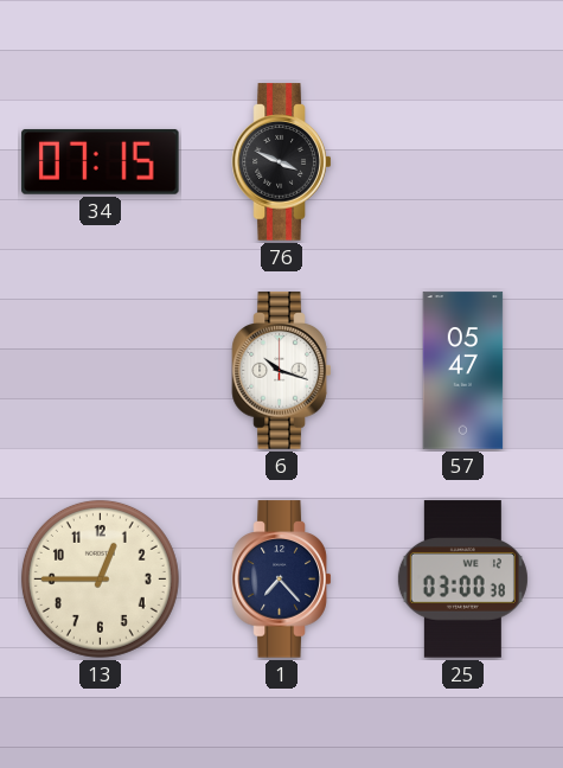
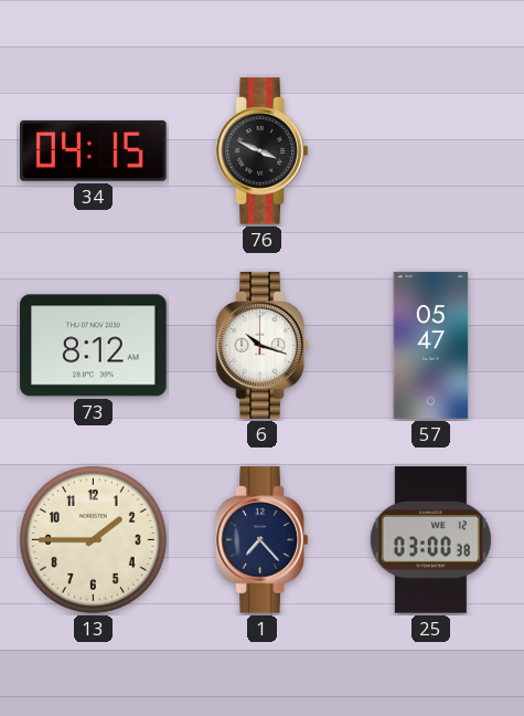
34: 07:15 -> 04:15
73: none -> 8:12
13: 12:45 -> 1:45
